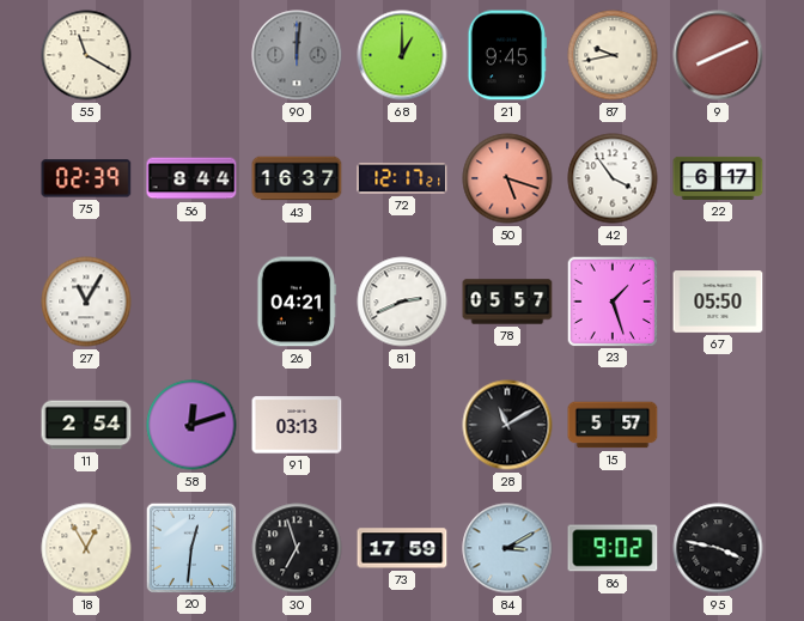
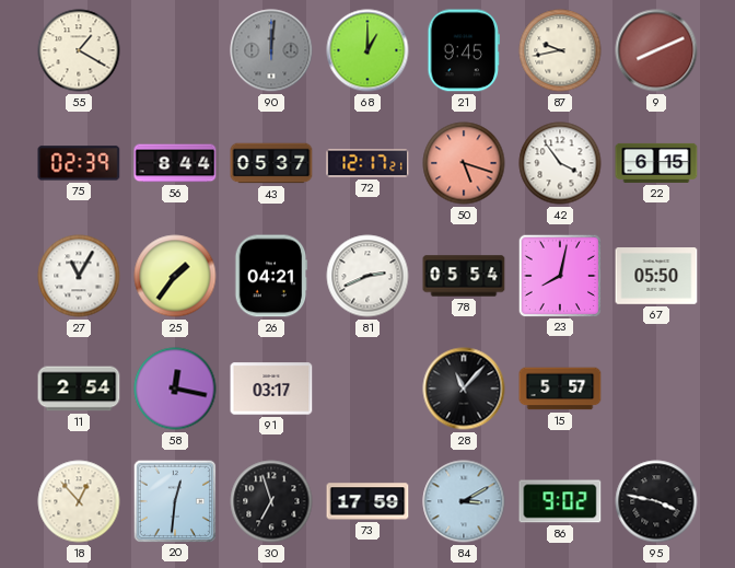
55: 11:20 -> 1:20
43: 16:37 -> 05:37
22: 6:17 -> 6:15
25: none -> 1:36
78: 05:57 -> 05:54
23: 1:27 -> 8:02
58: 12:12 -> 12:17
91: 03:13 -> 03:17
28: 11:10 -> 11:07
18: 12:55 -> 12:53
